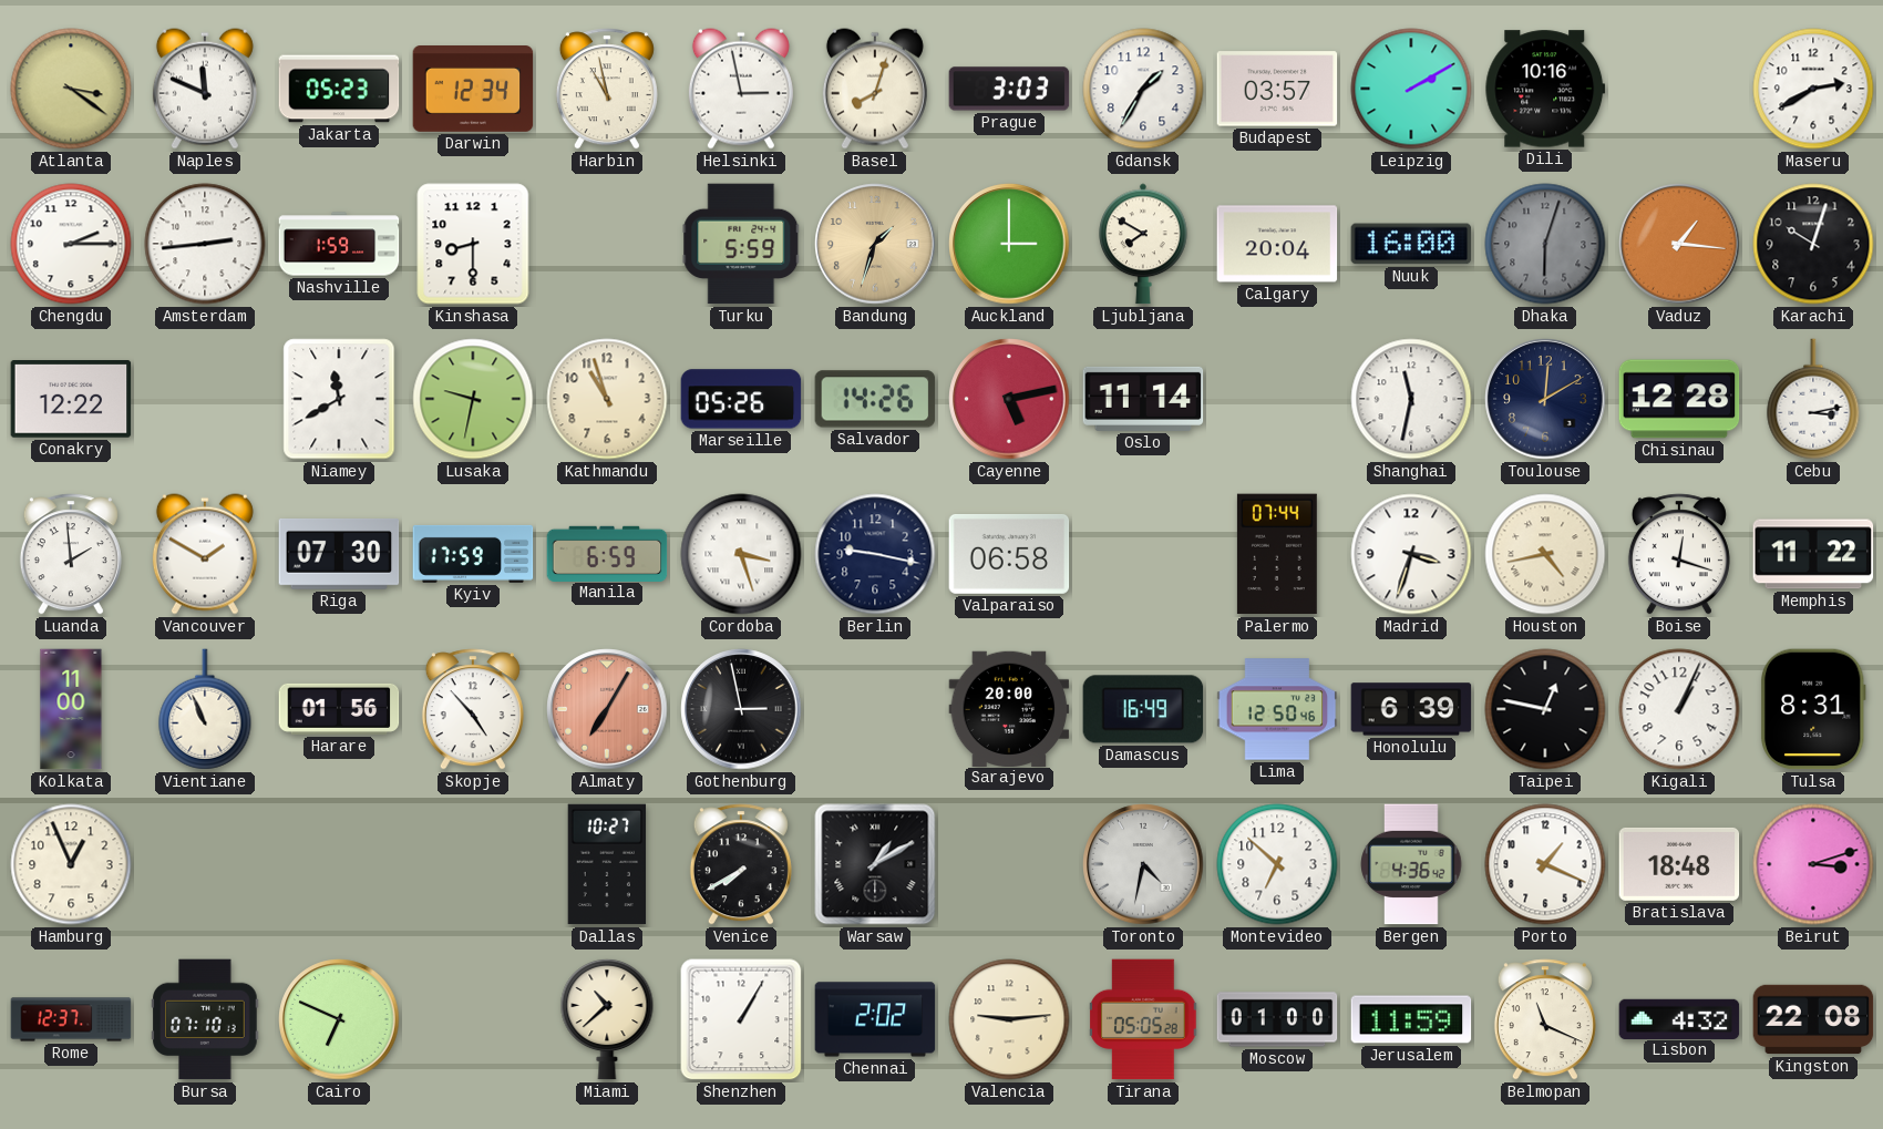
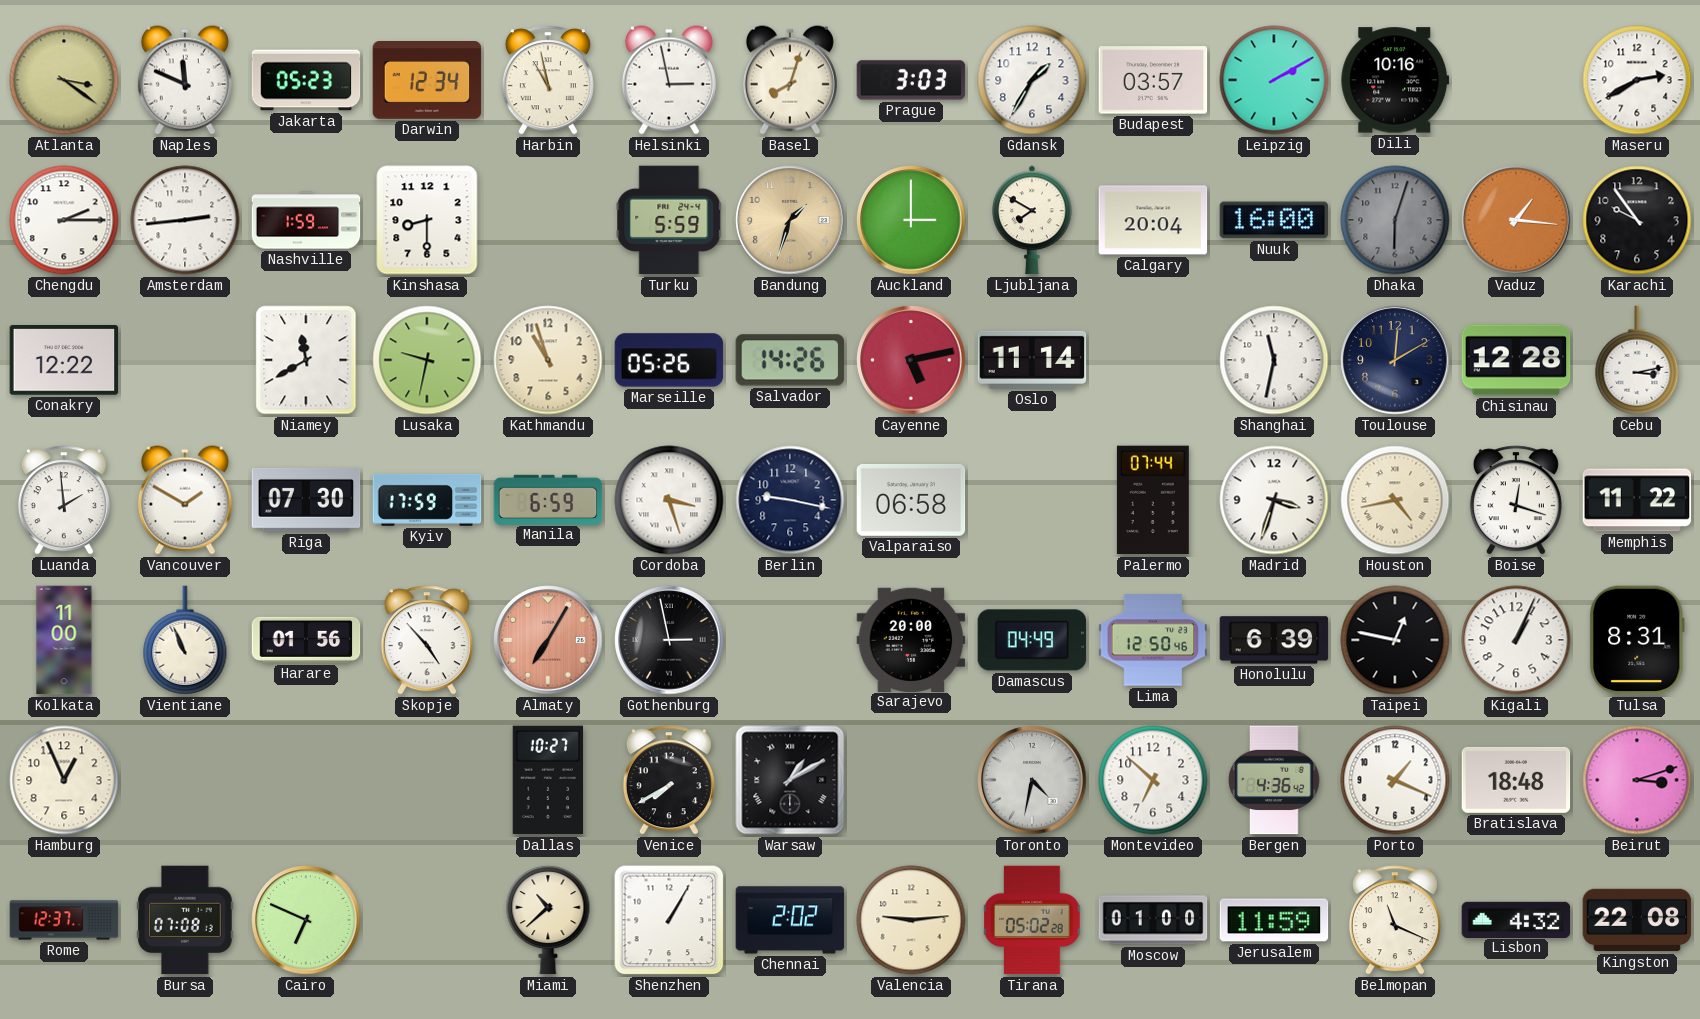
Karachi: 10:03 -> 9:54
Damascus: 16:49 -> 04:49
Bursa: 07:10 -> 07:08
Tirana: 05:05 -> 05:02
